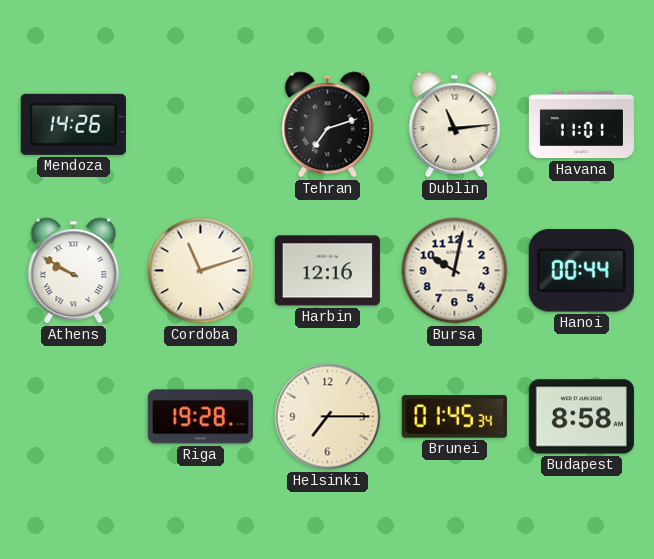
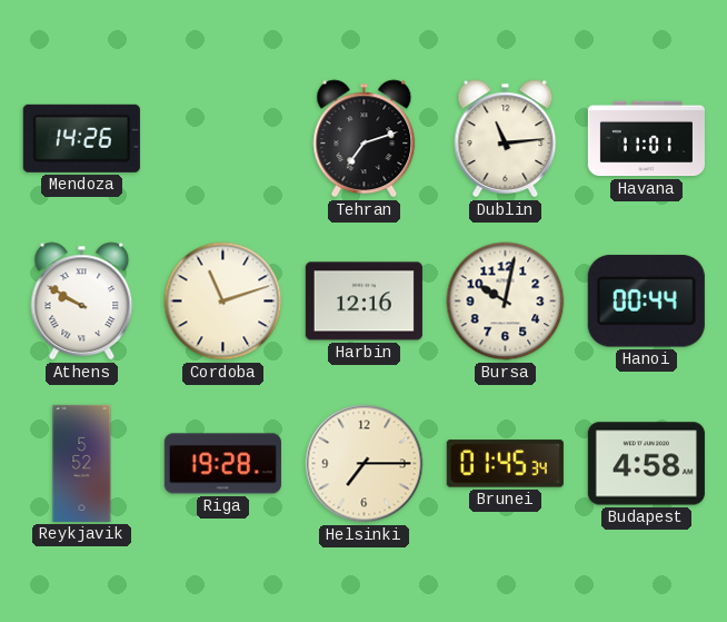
Reykjavik: none -> 5:52
Budapest: 8:58 -> 4:58
